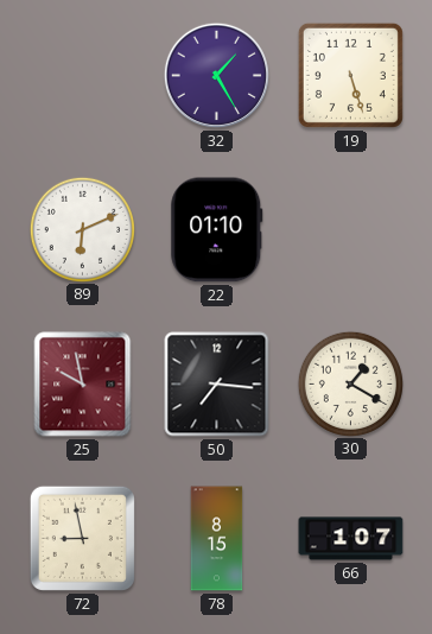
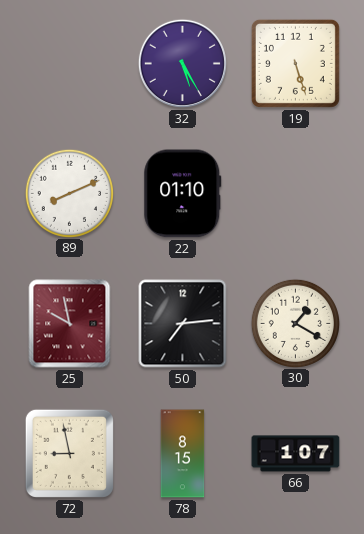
32: 1:25 -> 5:25
89: 6:11 -> 8:11
50: 7:16 -> 7:14
